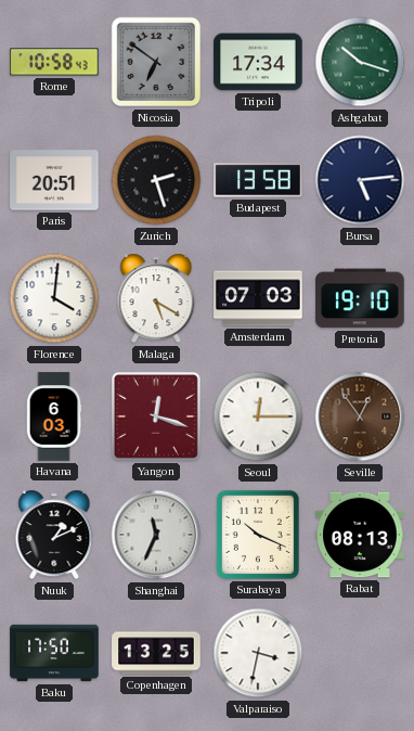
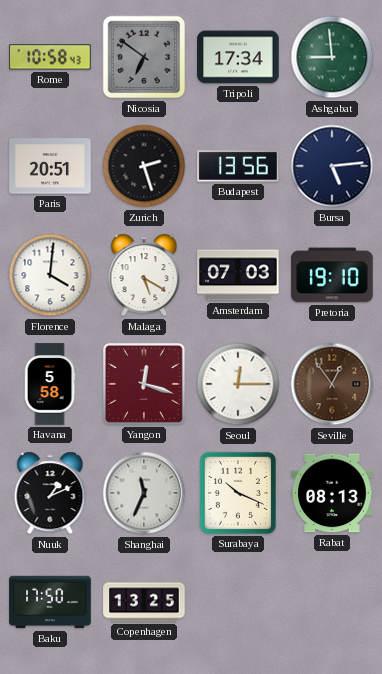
Ashgabat: 10:18 -> 8:59
Budapest: 13:58 -> 13:56
Havana: 6:03 -> 5:58
Valparaiso: 3:32 -> none
